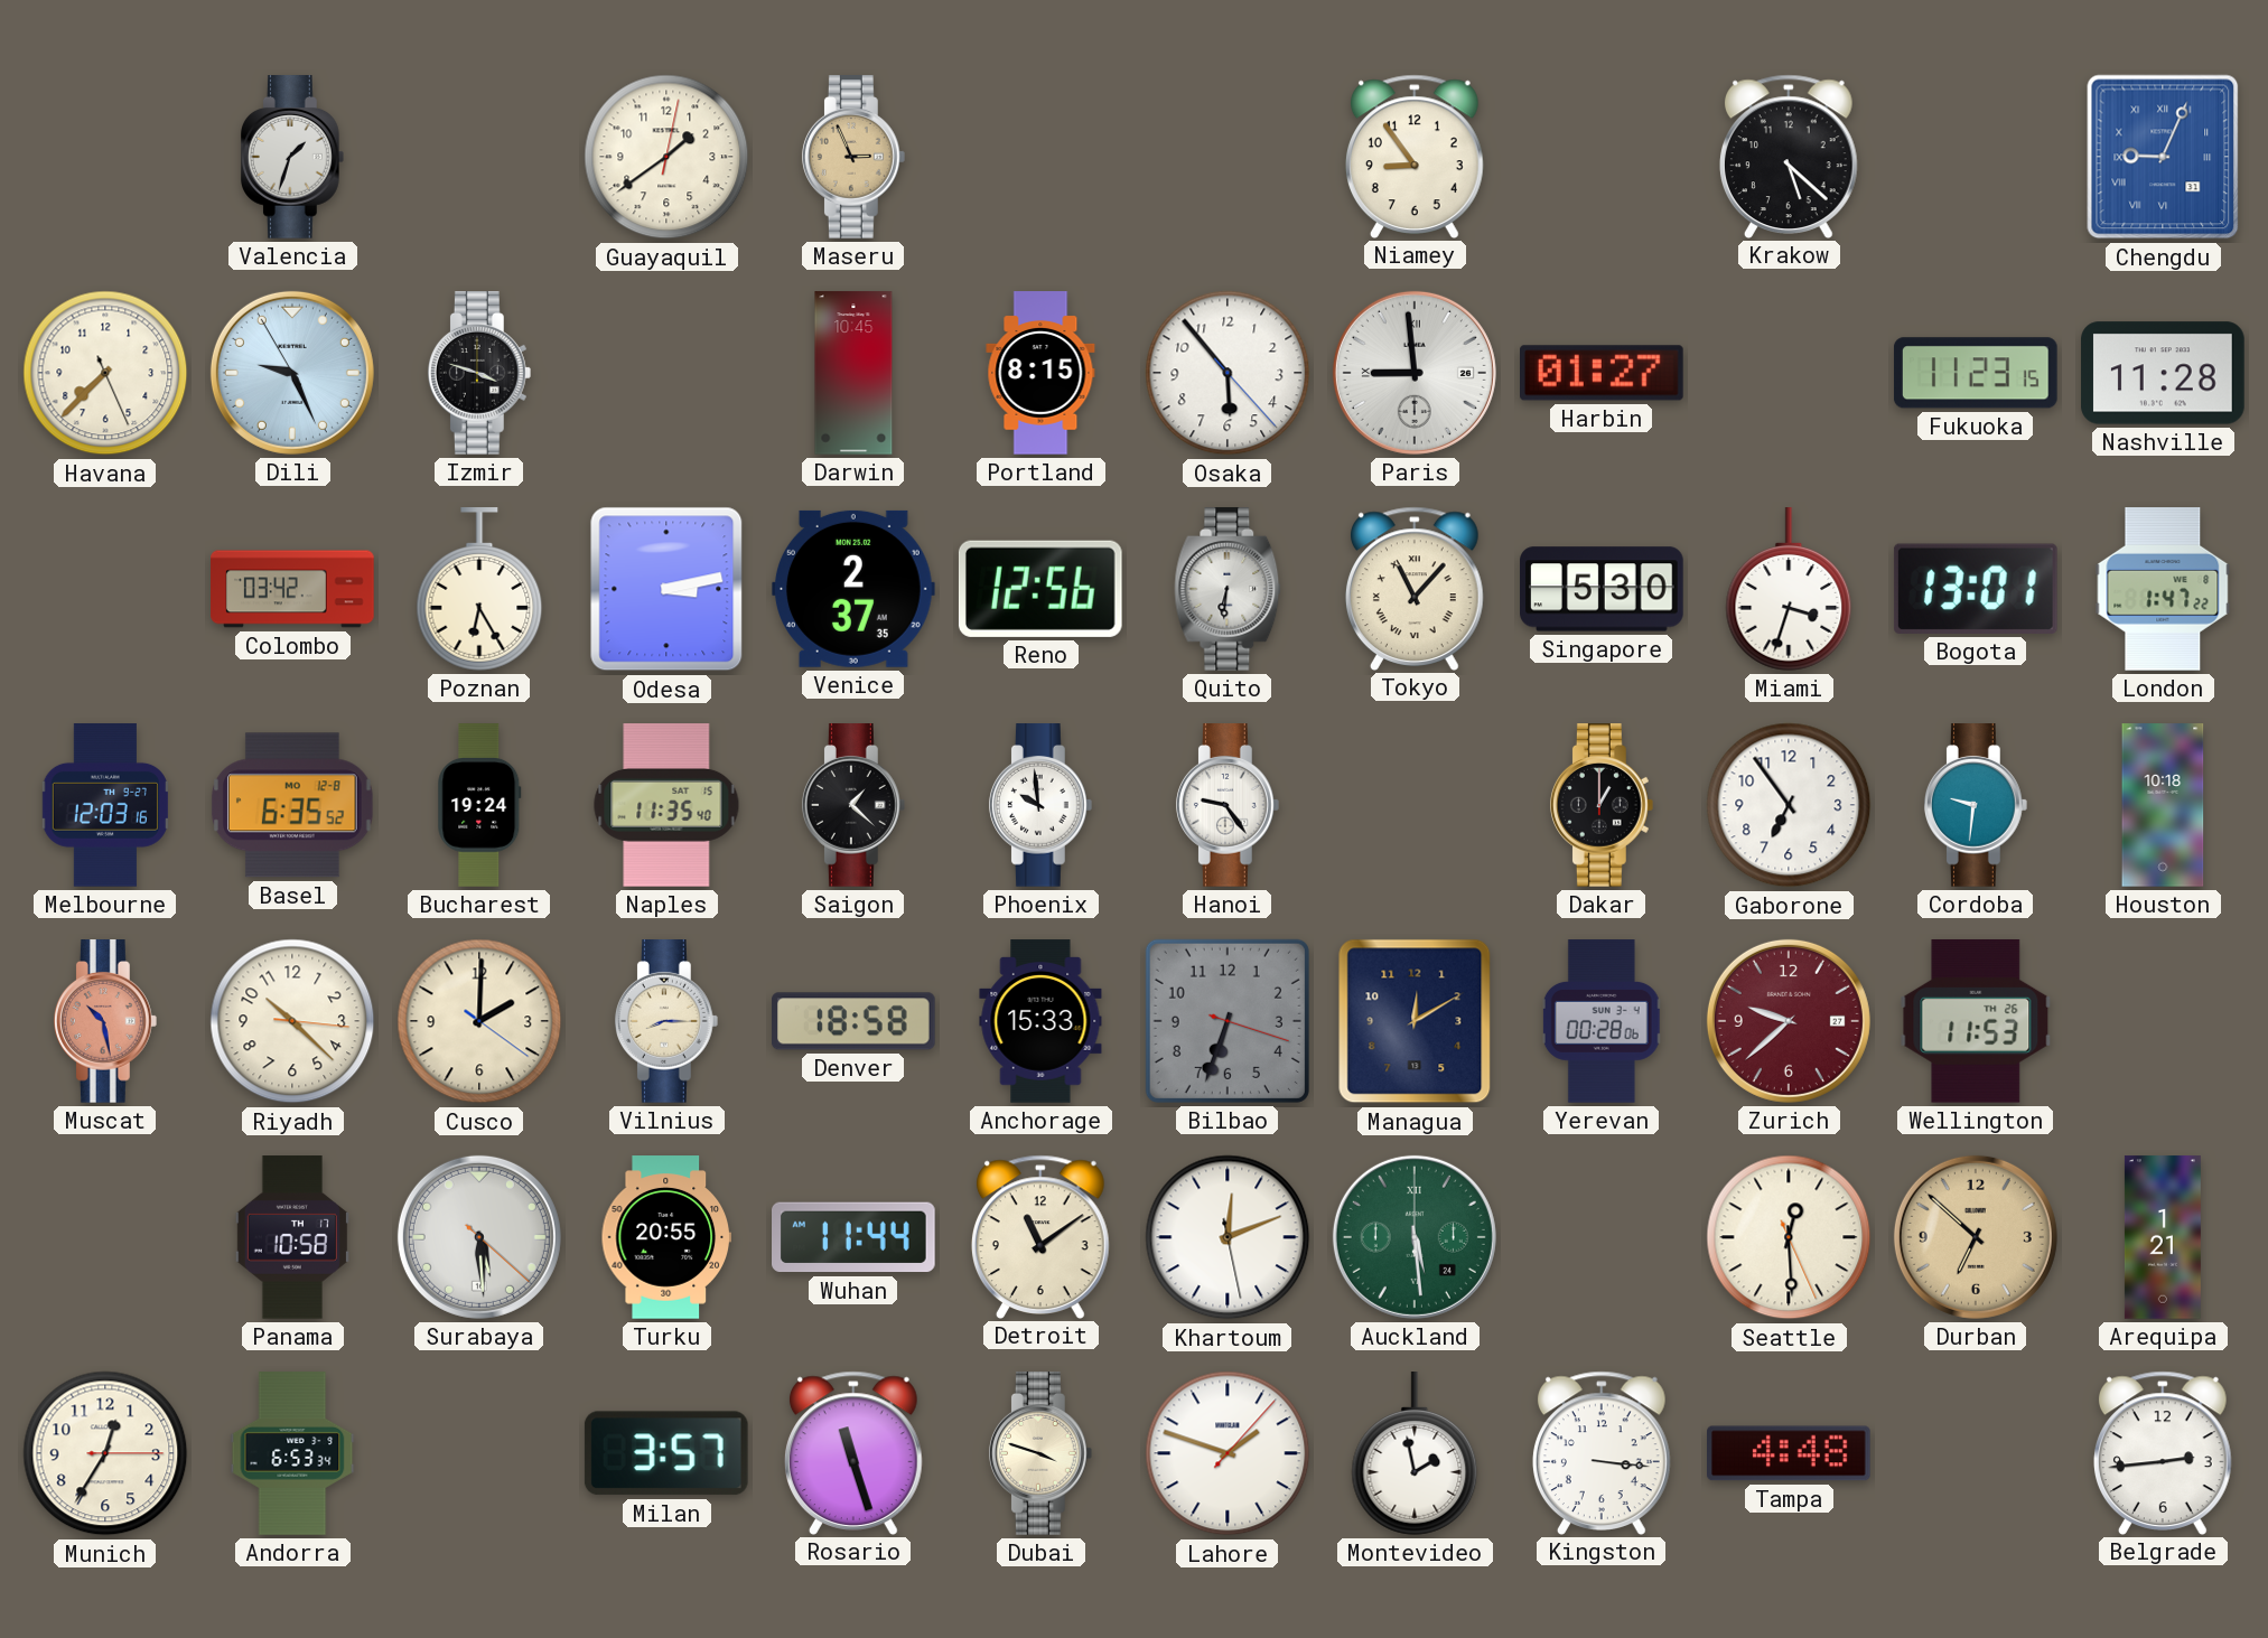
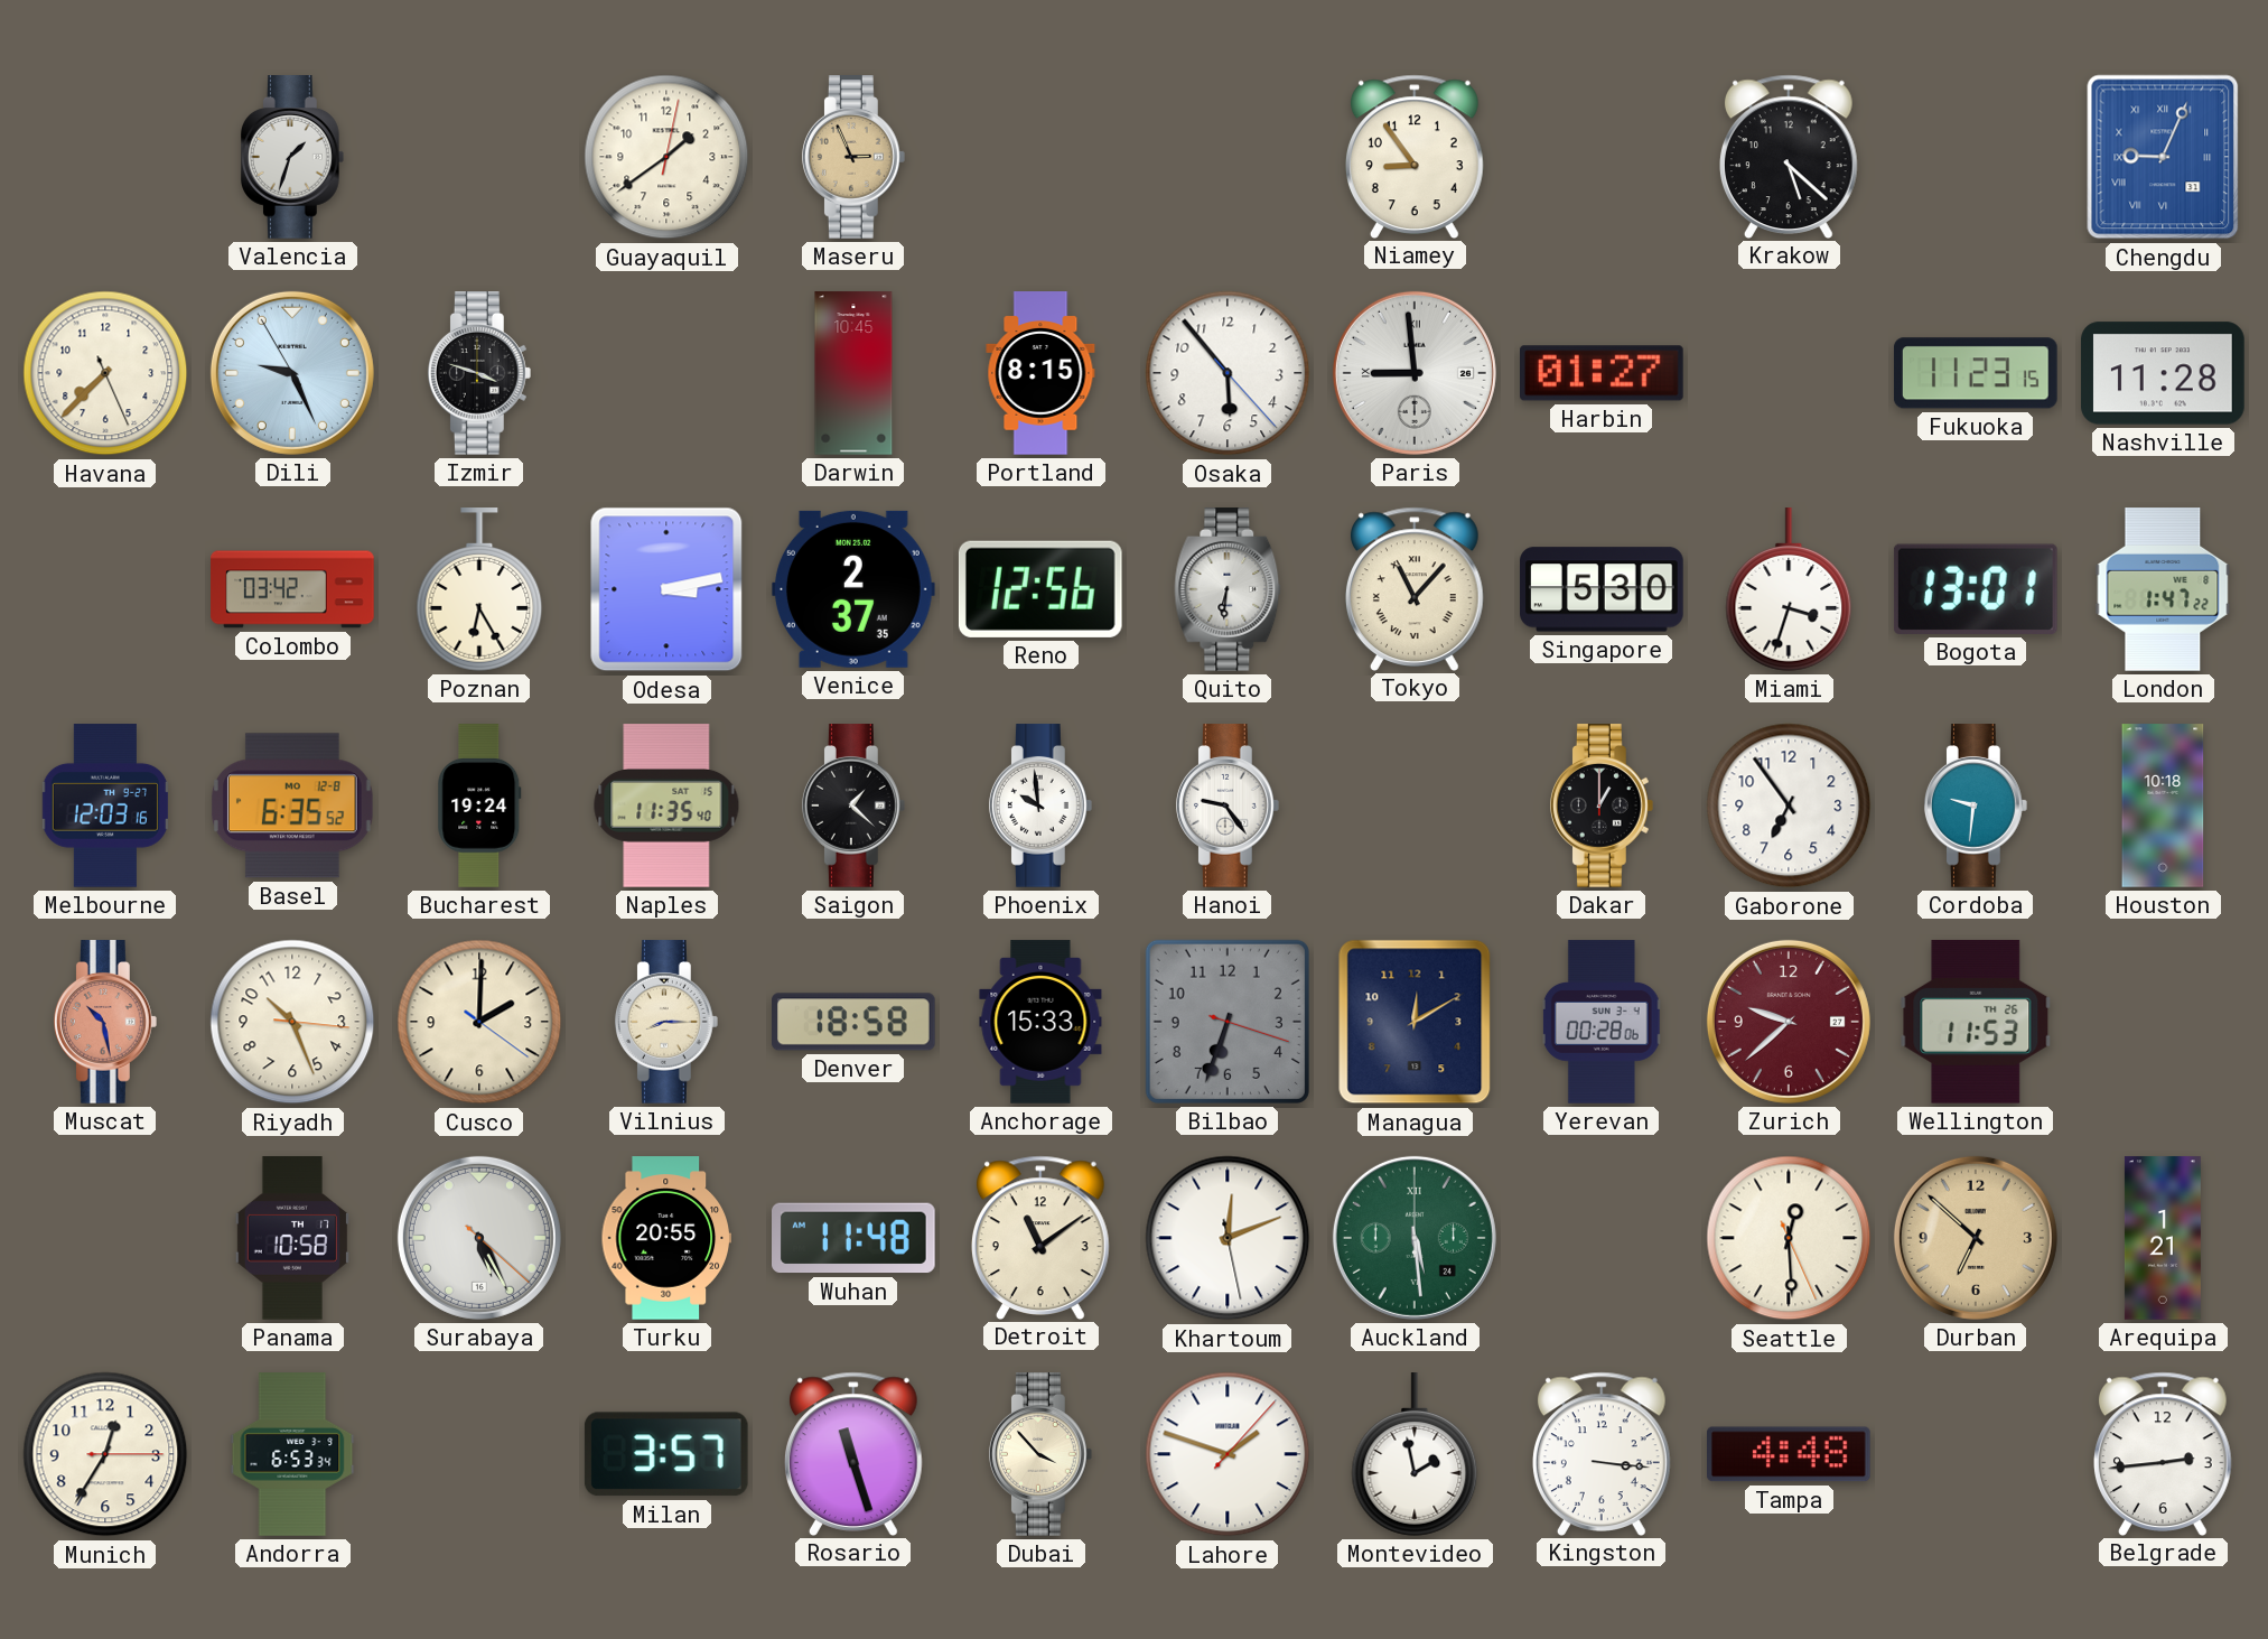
Riyadh: 10:22 -> 10:26
Surabaya: 5:29 -> 5:25
Wuhan: 11:44 -> 11:48
Dubai: 3:48 -> 3:53
